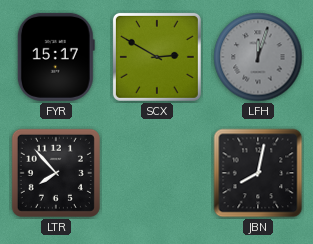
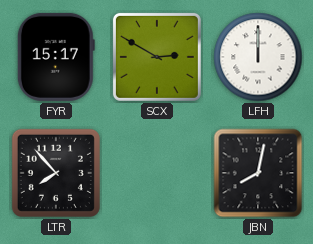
LFH: 12:03 -> 12:00
LFH dial: grey -> white
